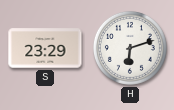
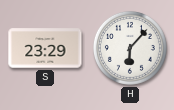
H: 6:12 -> 6:07
